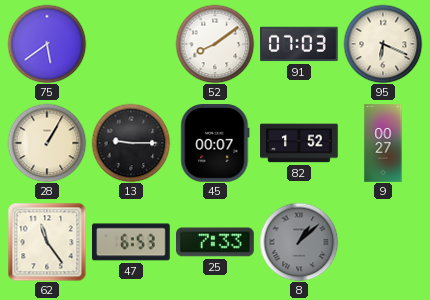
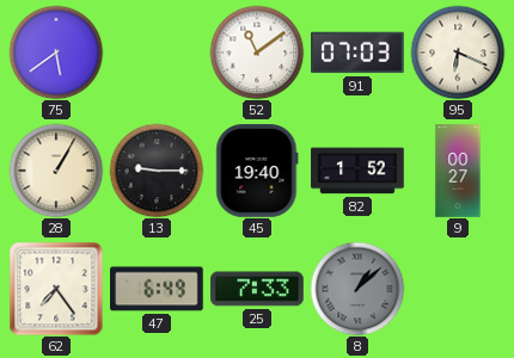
52: 8:09 -> 11:09
45: 00:07 -> 19:40
62: 11:24 -> 7:24
47: 6:53 -> 6:49
